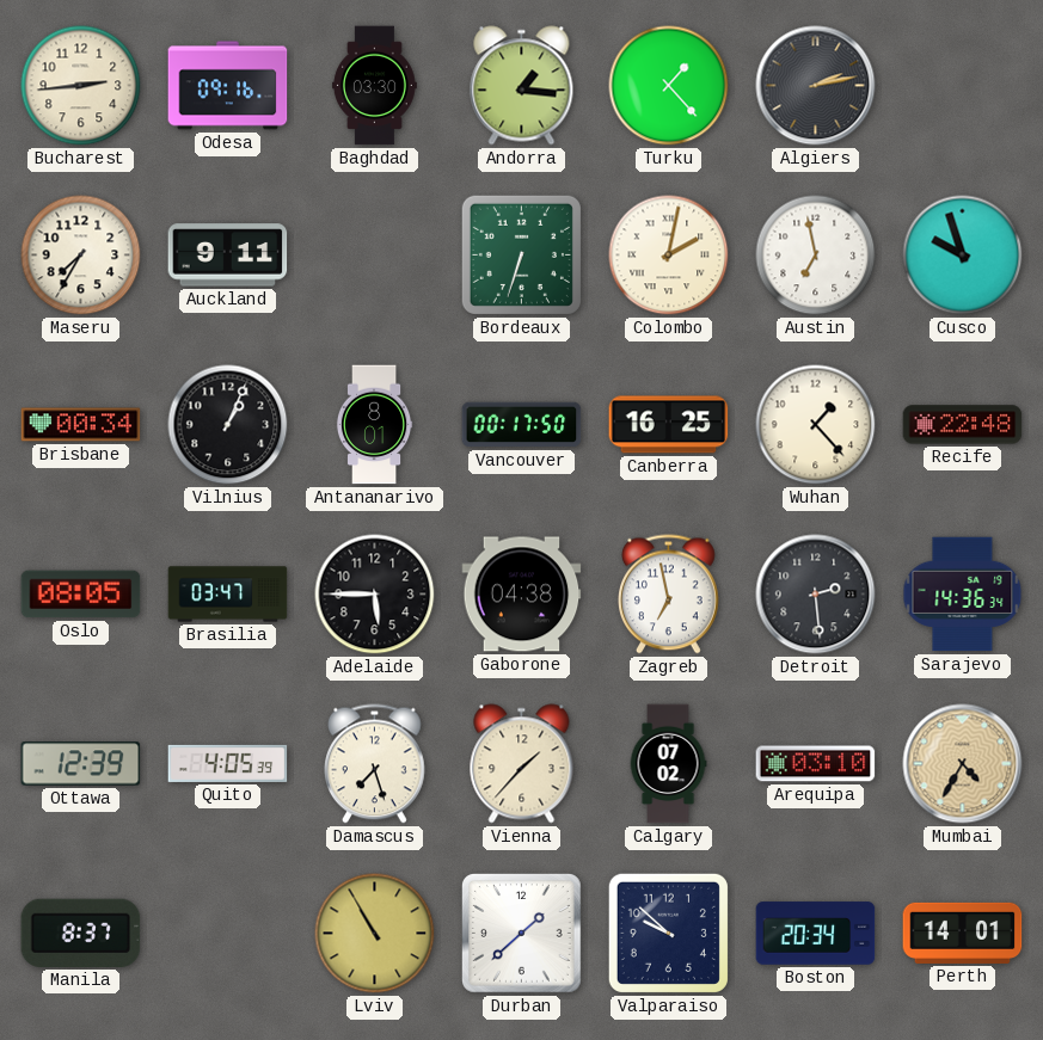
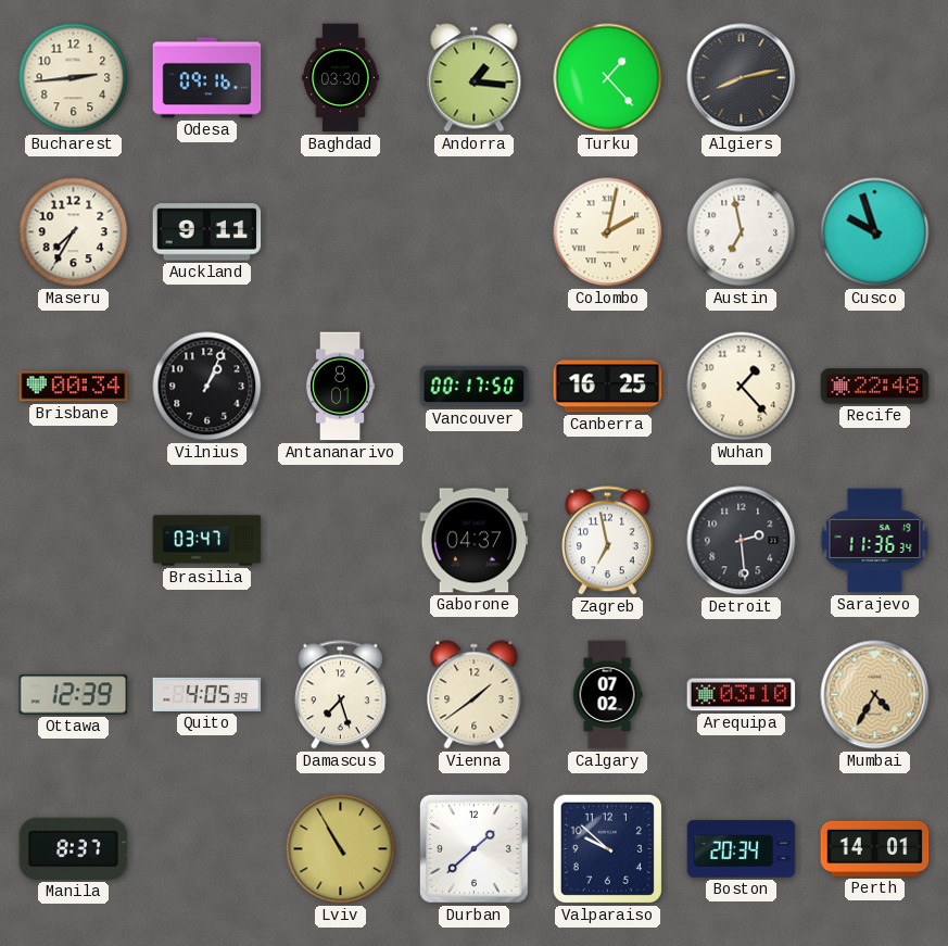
Algiers: 2:13 -> 8:13
Bordeaux: 6:33 -> none
Oslo: 08:05 -> none
Adelaide: 5:45 -> none
Gaborone: 04:38 -> 04:37
Sarajevo: 14:36 -> 11:36
Vienna: 1:37 -> 1:39
